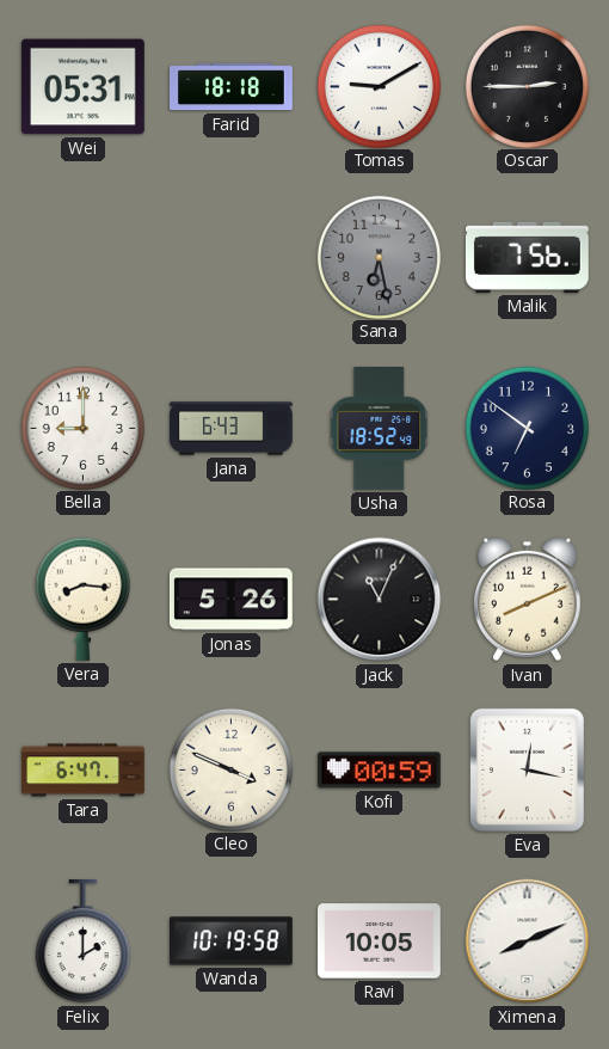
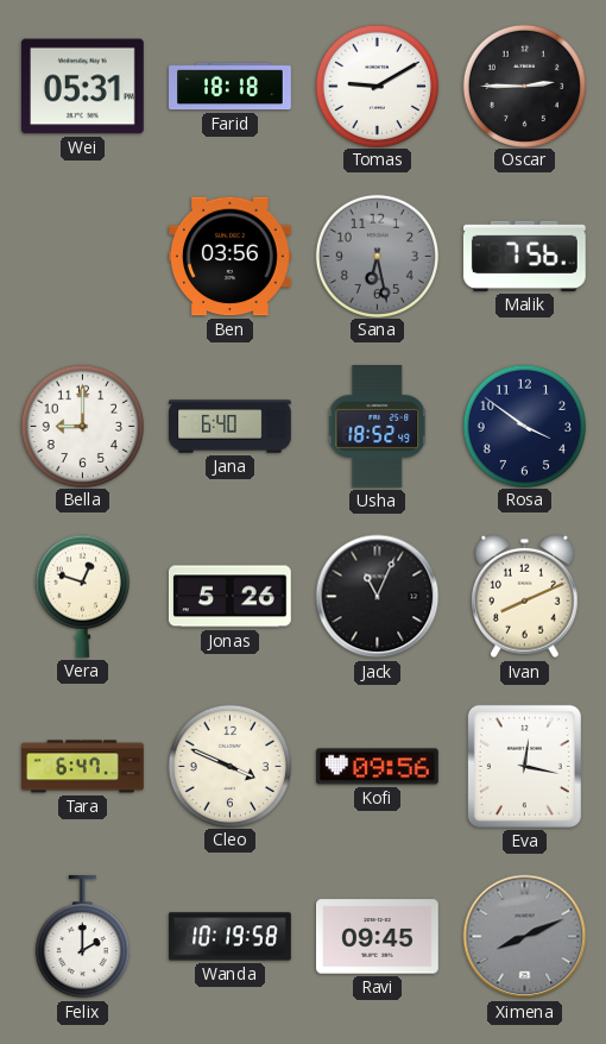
Ben: none -> 03:56
Jana: 6:43 -> 6:40
Rosa: 6:51 -> 3:51
Vera: 8:16 -> 12:48
Kofi: 00:59 -> 09:56
Ravi: 10:05 -> 09:45
Ximena dial: white -> grey
